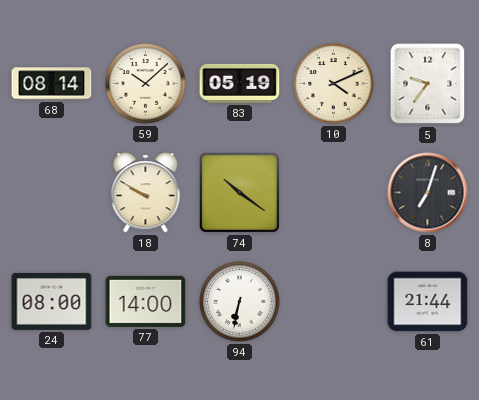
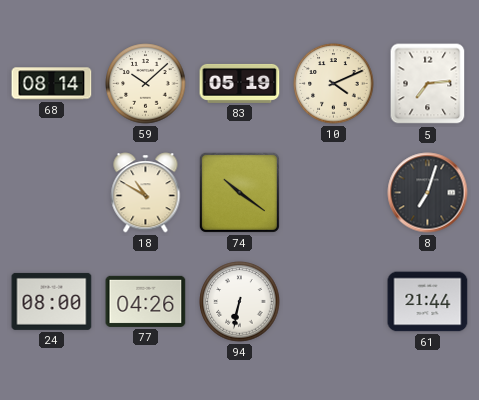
5: 9:36 -> 7:14
18: 9:50 -> 10:50
77: 14:00 -> 04:26
